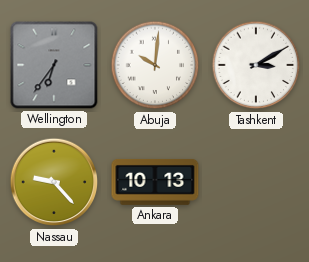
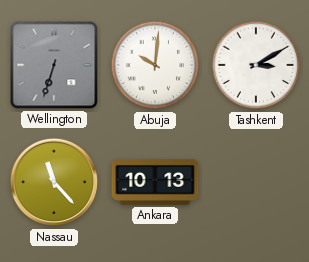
Wellington: 6:36 -> 6:33
Nassau: 9:23 -> 11:23
